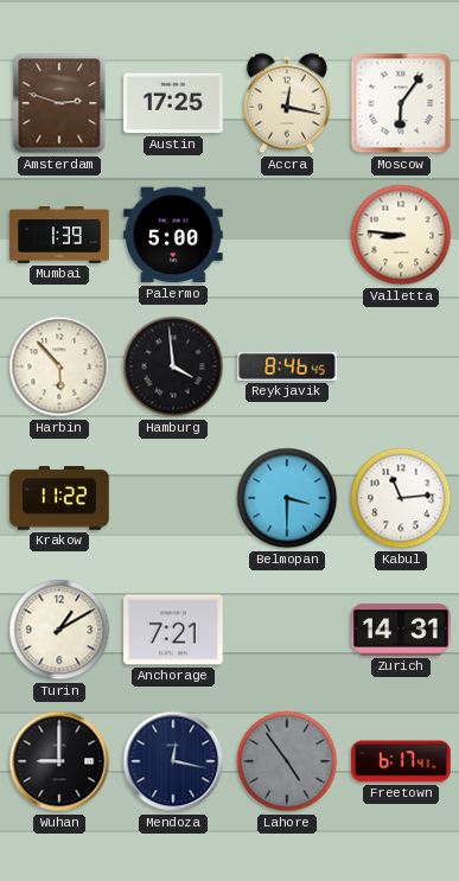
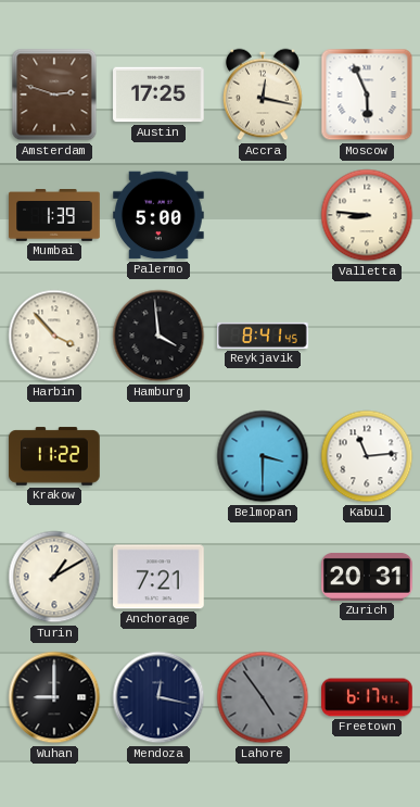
Moscow: 6:06 -> 5:56
Harbin: 5:53 -> 3:53
Reykjavik: 8:46 -> 8:41
Zurich: 14:31 -> 20:31
